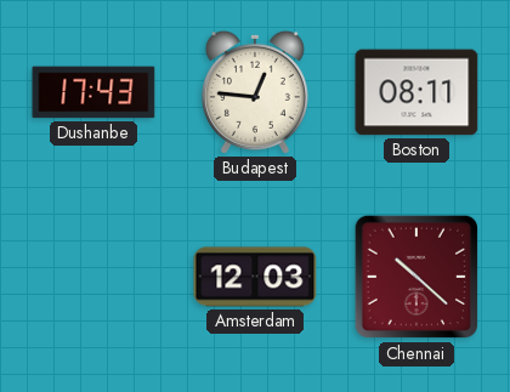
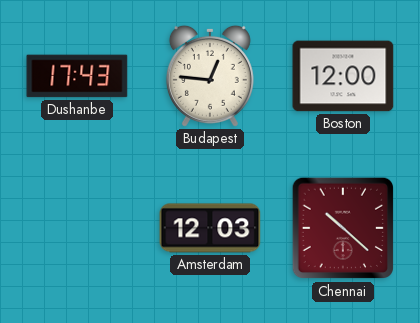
Boston: 08:11 -> 12:00
